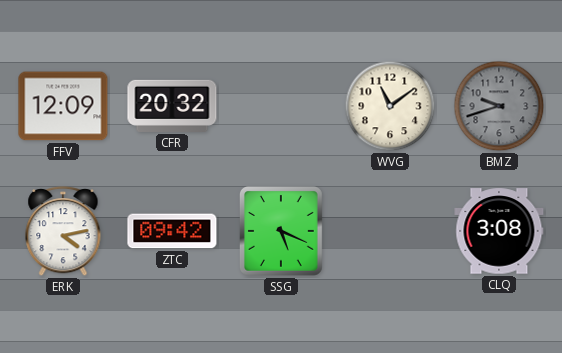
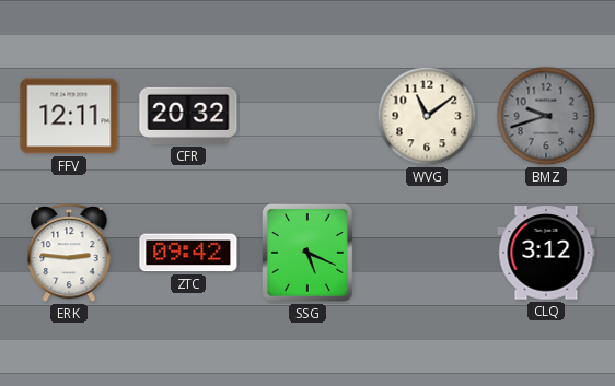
FFV: 12:09 -> 12:11
ERK: 4:13 -> 2:46
CLQ: 3:08 -> 3:12
